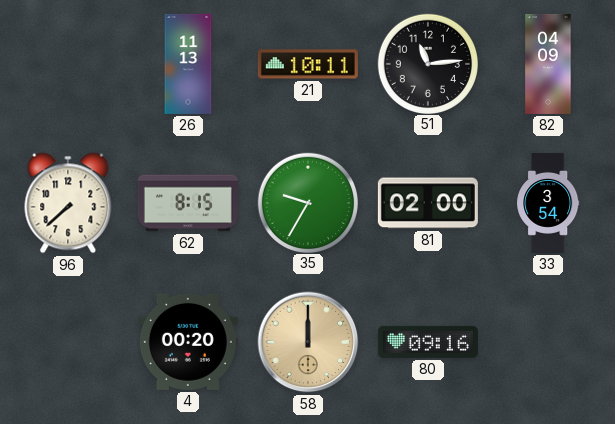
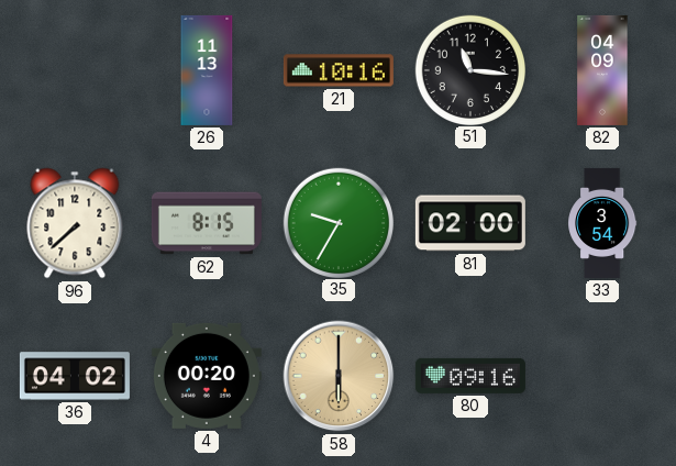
21: 10:11 -> 10:16
51: 11:14 -> 11:16
36: none -> 04:02
58: 12:00 -> 6:00
